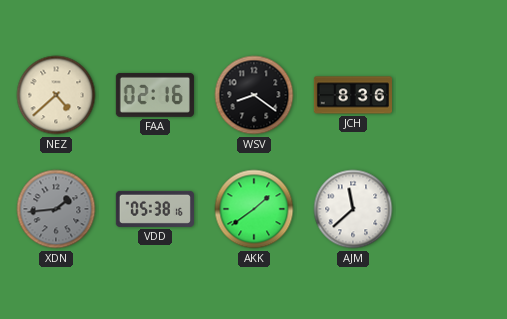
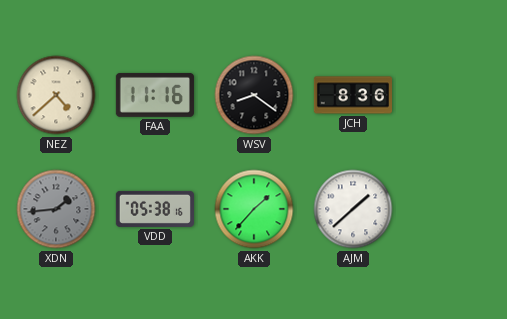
FAA: 02:16 -> 11:16
AKK: 1:39 -> 1:37
AJM: 11:38 -> 1:38
